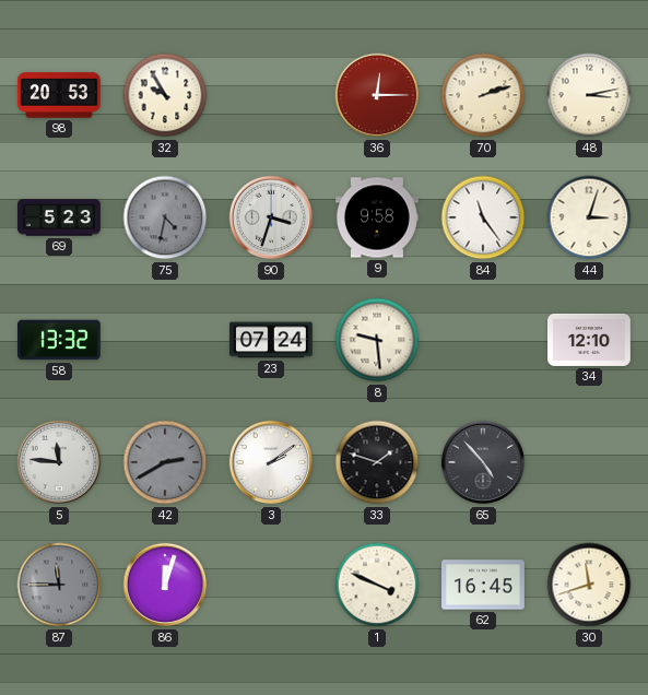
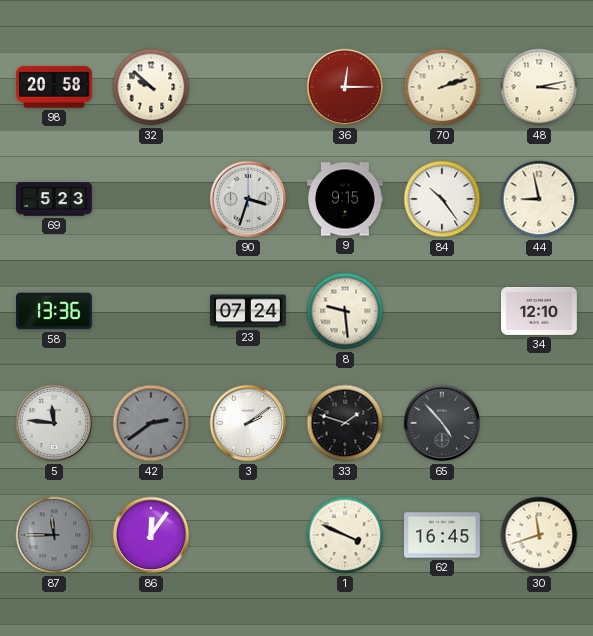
98: 20:53 -> 20:58
32: 9:55 -> 9:52
75: 4:32 -> none
9: 9:58 -> 9:15
84: 11:24 -> 10:24
44: 3:03 -> 8:58
58: 13:32 -> 13:36
42: 2:40 -> 2:39
86: 12:03 -> 12:06
